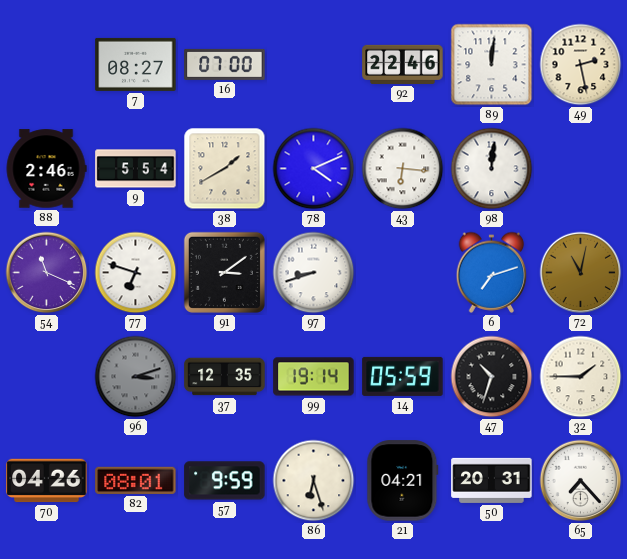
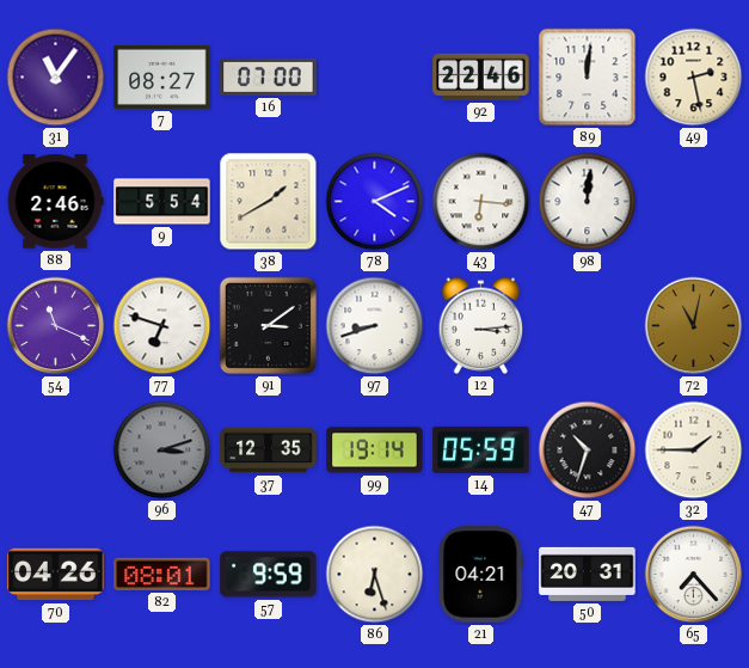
31: none -> 11:06
12: none -> 3:14
6: 7:12 -> none
